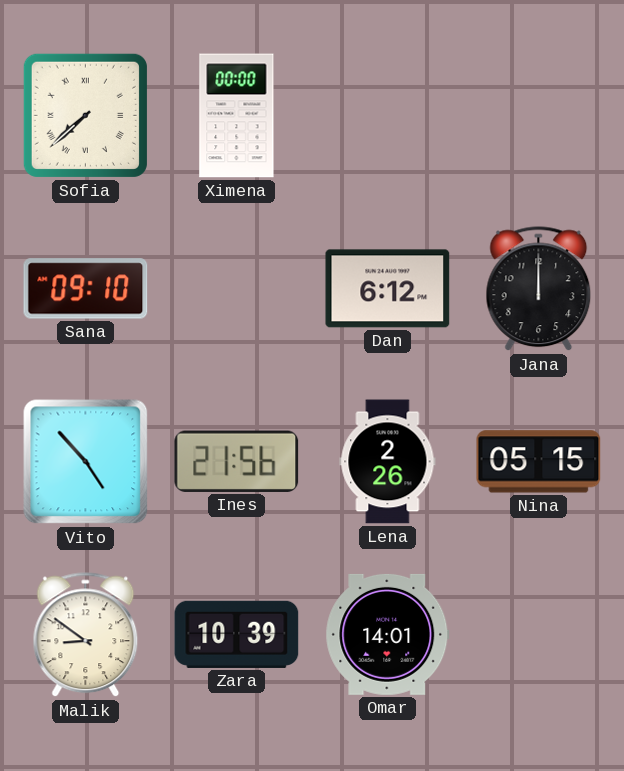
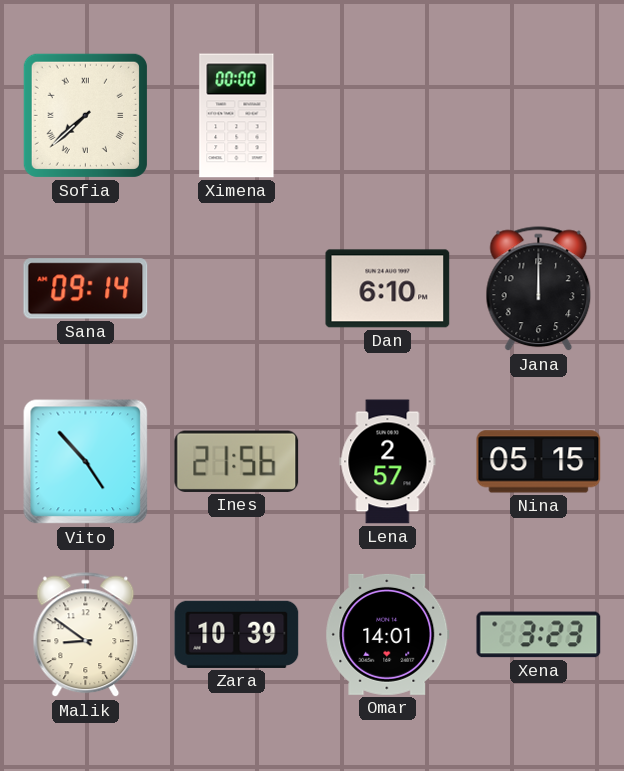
Sana: 09:10 -> 09:14
Dan: 6:12 -> 6:10
Lena: 2:26 -> 2:57
Xena: none -> 3:23
